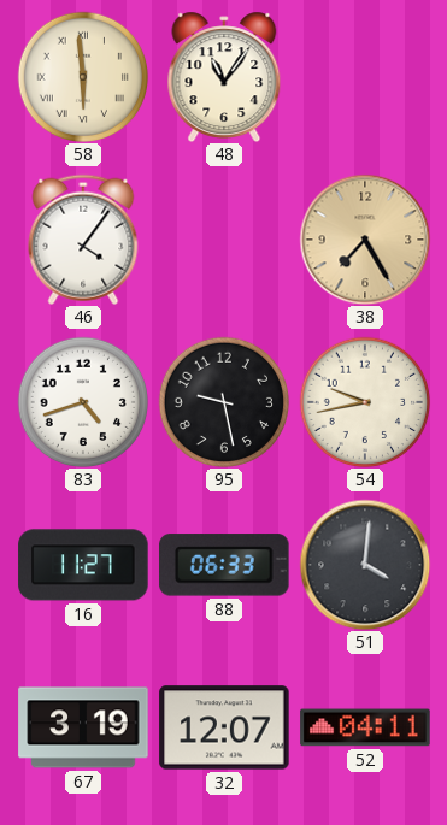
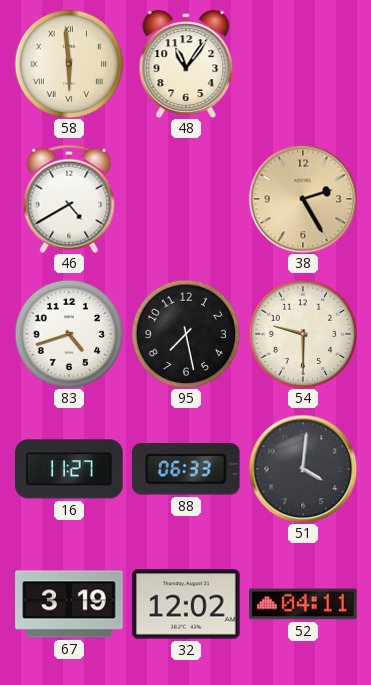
46: 4:06 -> 4:40
38: 7:25 -> 2:25
95: 9:28 -> 7:28
54: 9:43 -> 9:30
32: 12:07 -> 12:02
